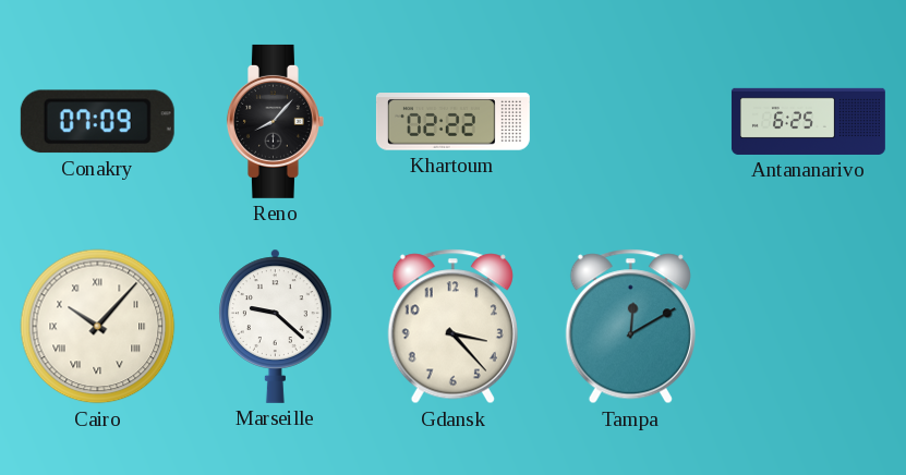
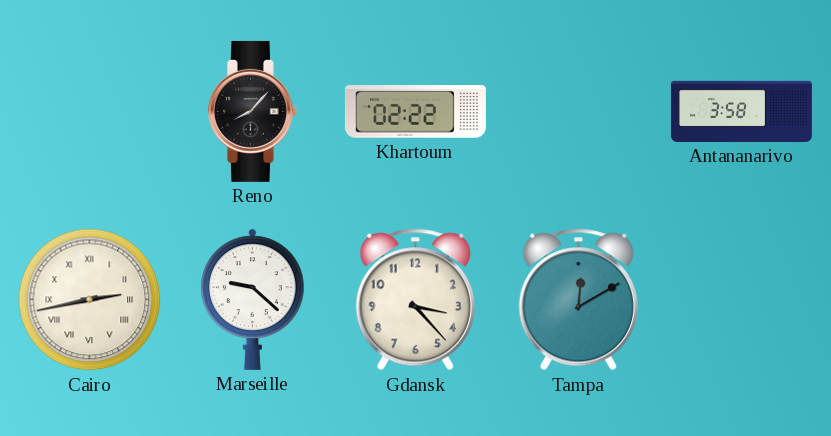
Conakry: 07:09 -> none
Antananarivo: 6:25 -> 3:58
Cairo: 10:07 -> 2:43
